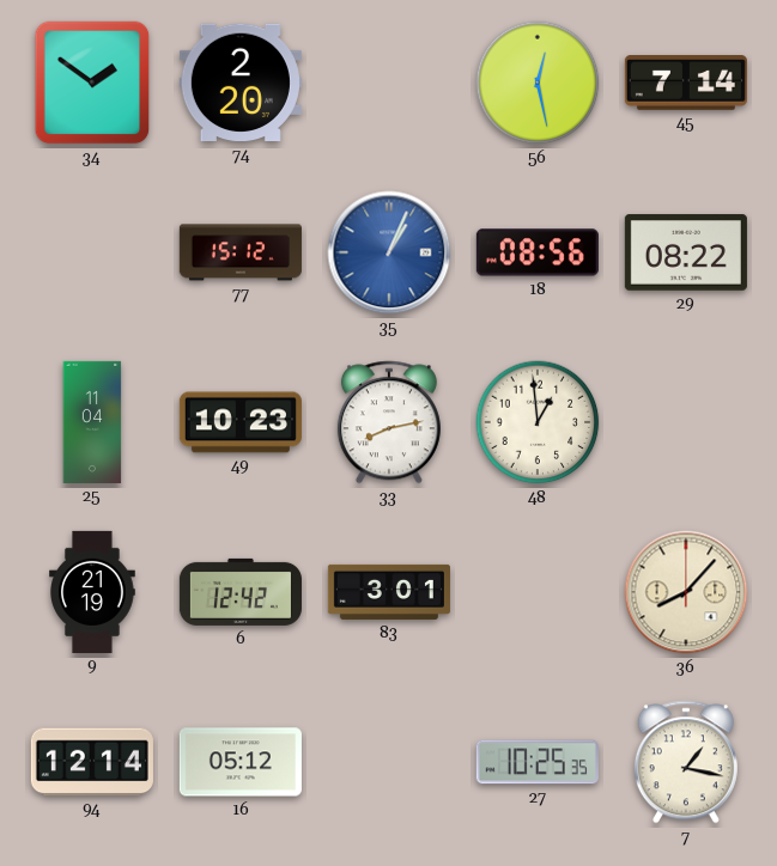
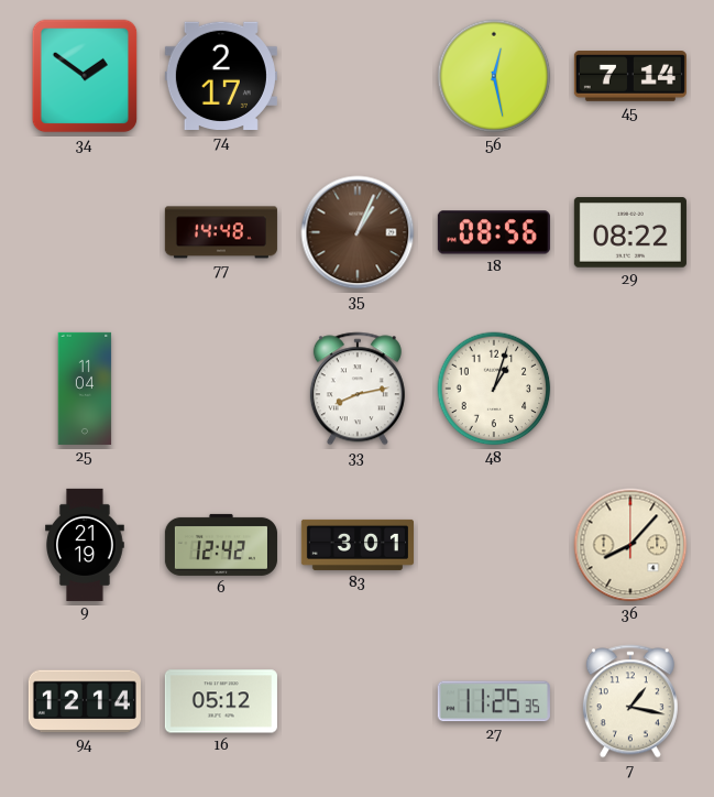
74: 2:20 -> 2:17
77: 15:12 -> 14:48
35 dial: blue -> brown
49: 10:23 -> none
48: 12:59 -> 1:03
27: 10:25 -> 11:25
